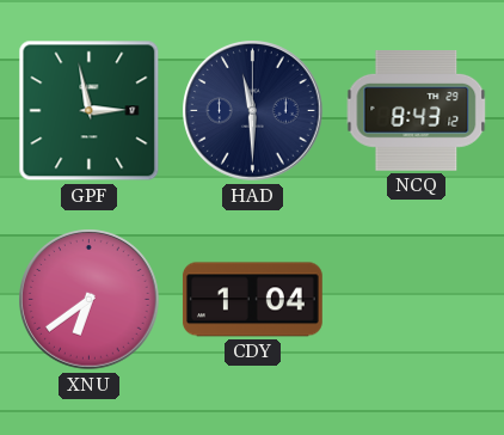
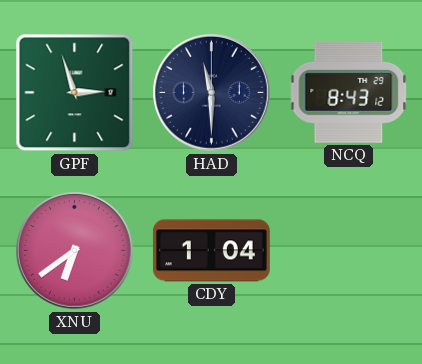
GPF: 2:58 -> 2:57
